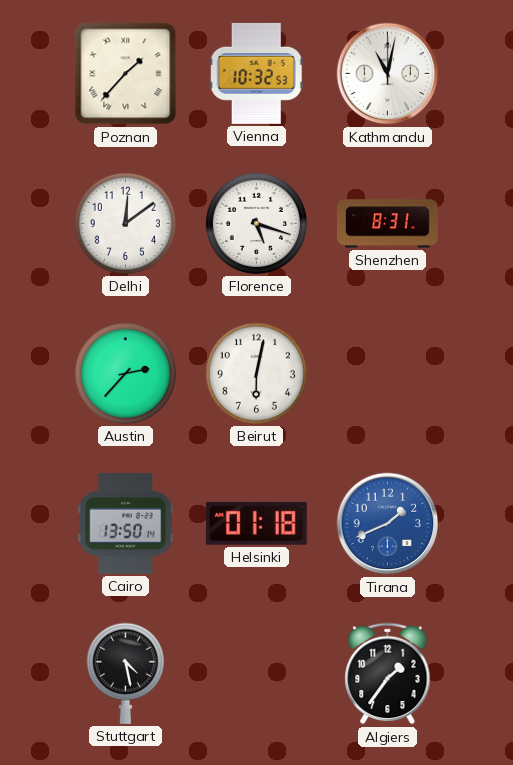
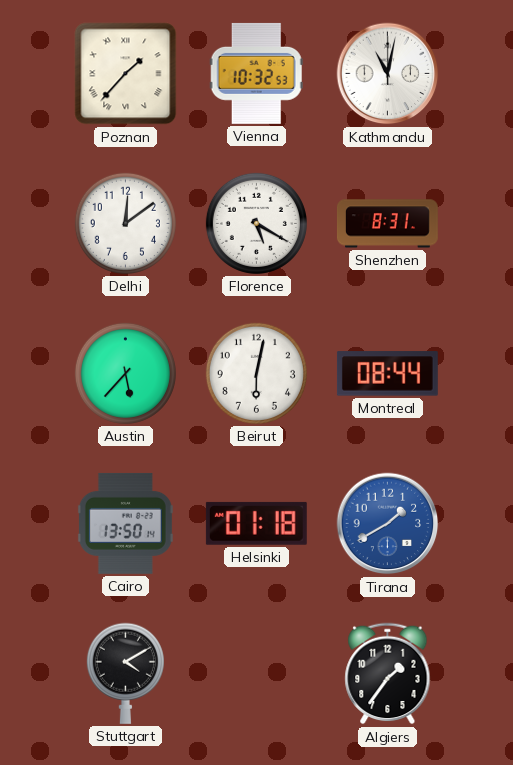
Florence: 5:18 -> 5:20
Austin: 2:37 -> 5:37
Montreal: none -> 08:44
Tirana: 1:41 -> 1:40
Stuttgart: 4:28 -> 4:10
